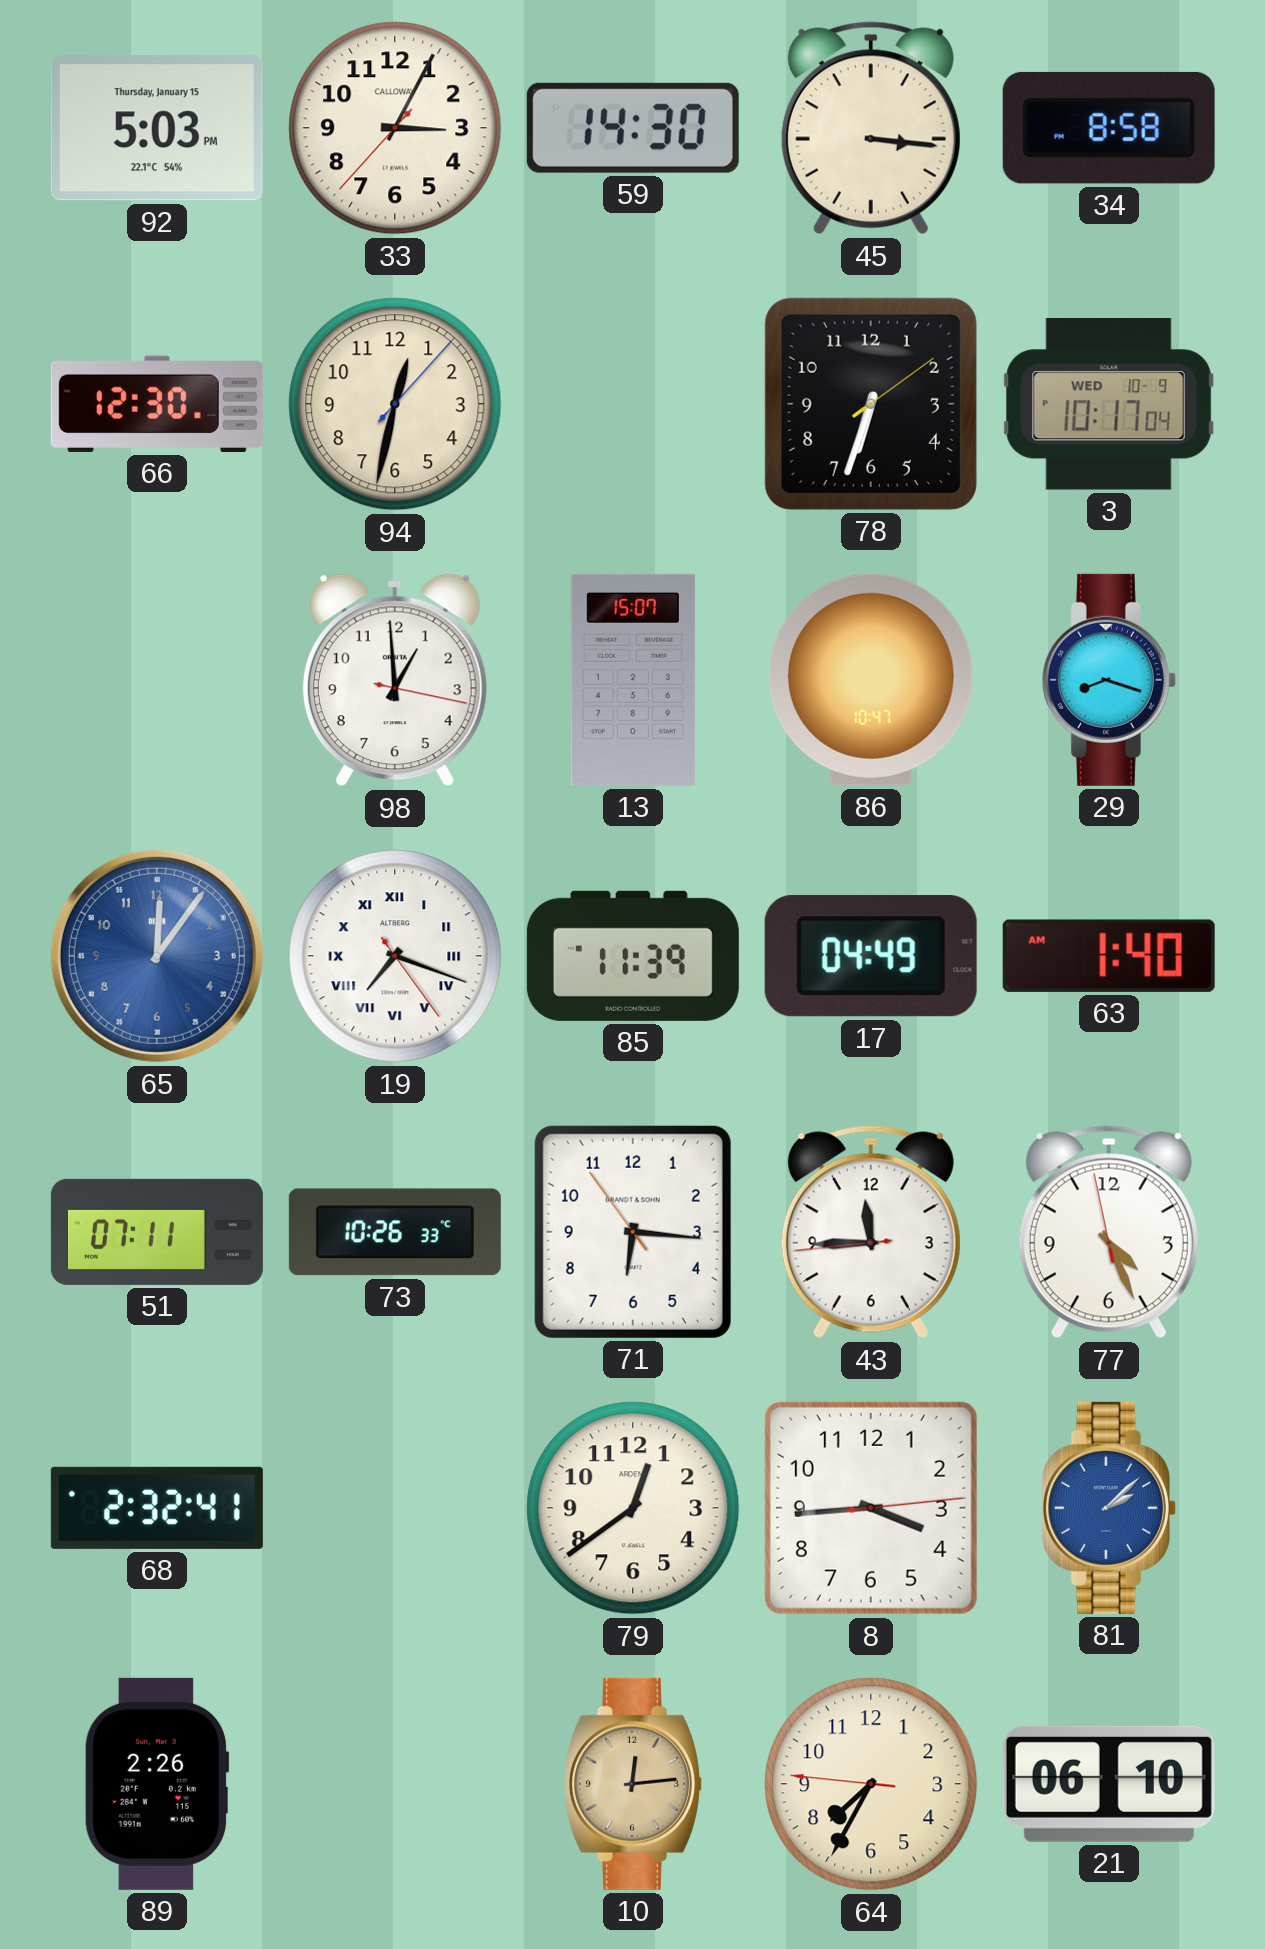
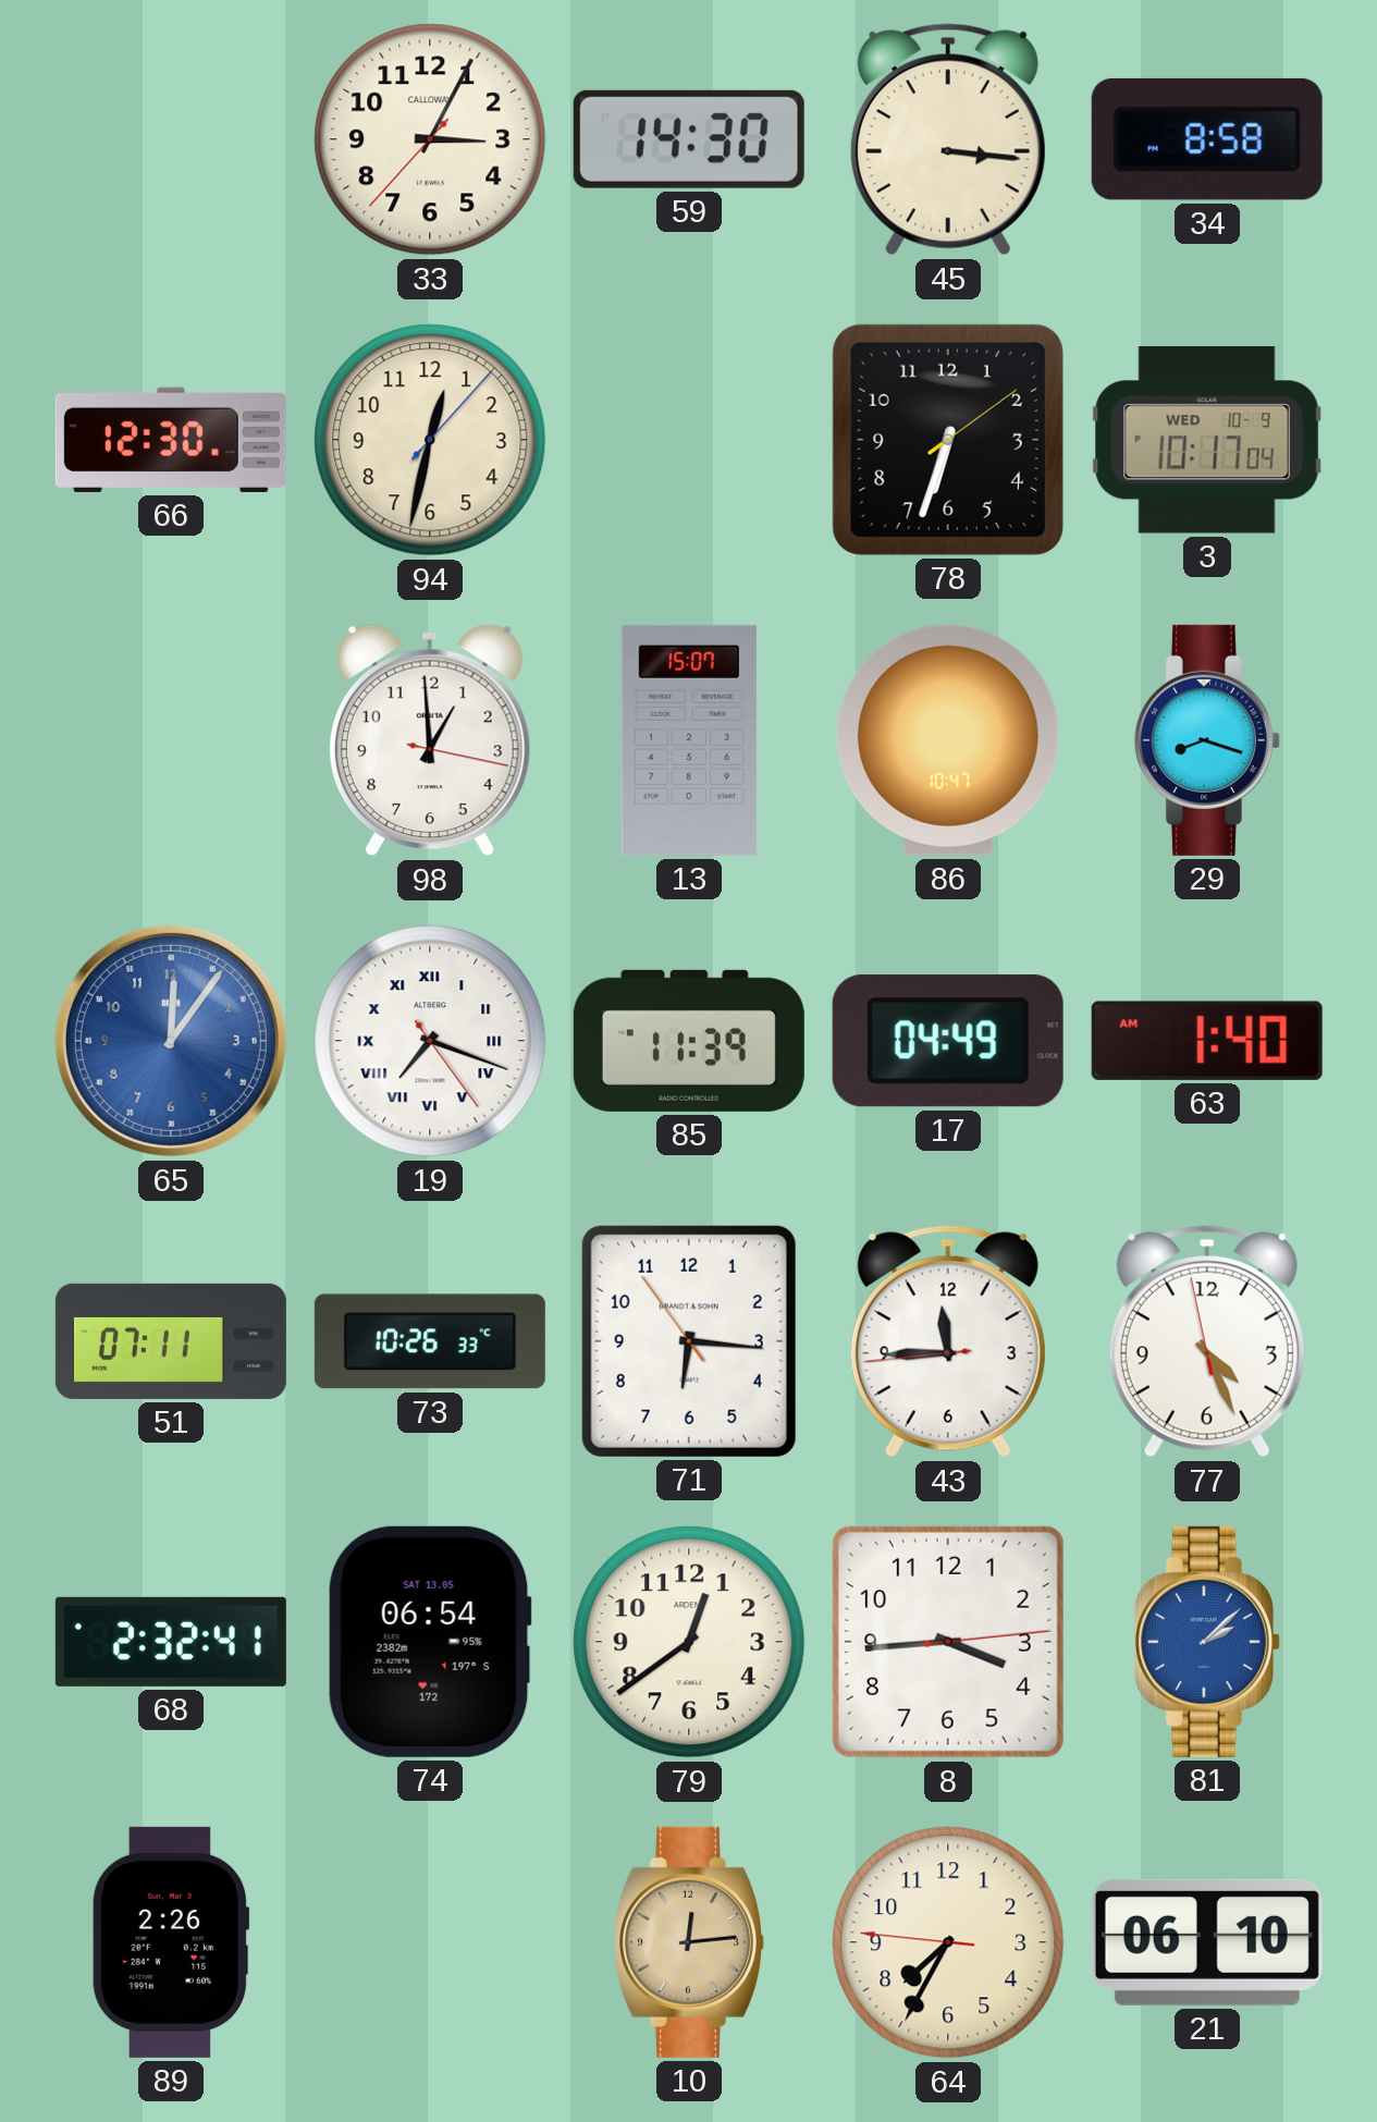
92: 5:03 -> none
74: none -> 06:54
